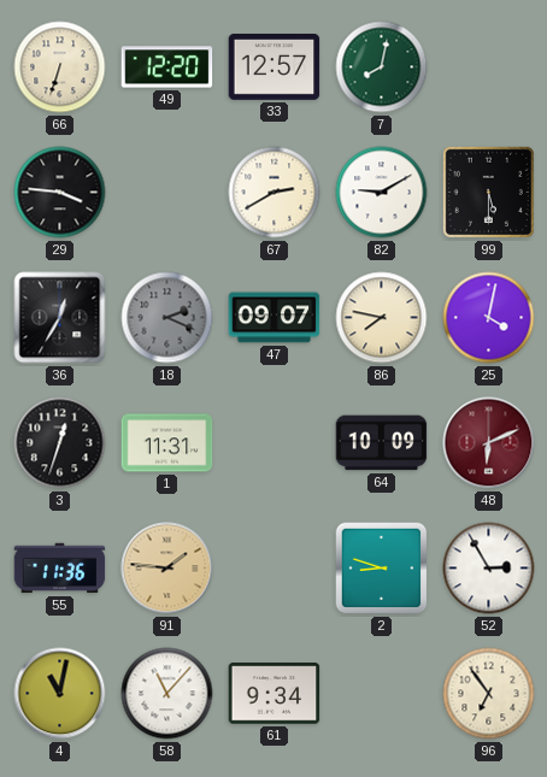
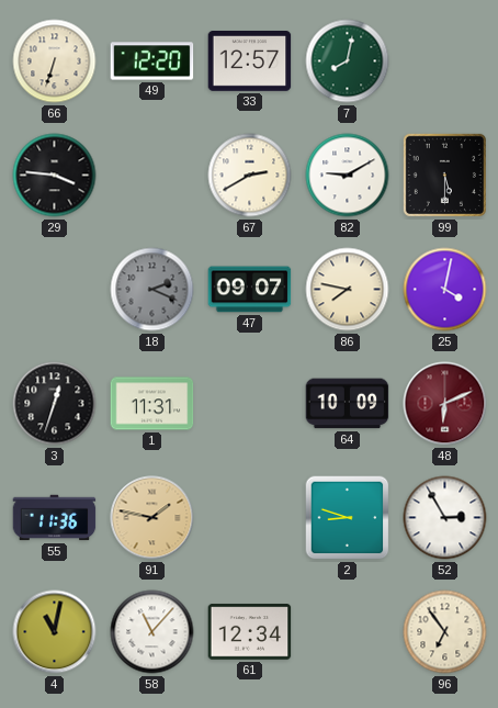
36: 12:35 -> none
91: 1:46 -> 1:47
61: 9:34 -> 12:34
